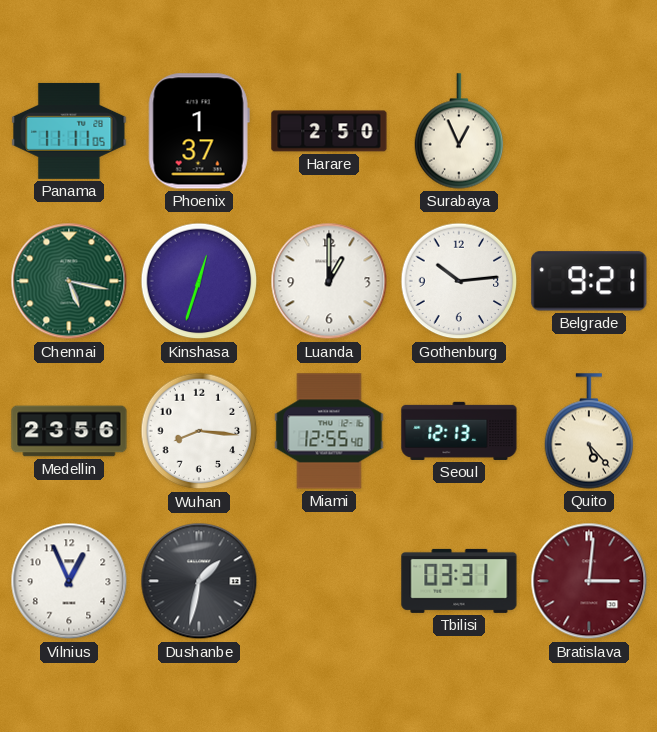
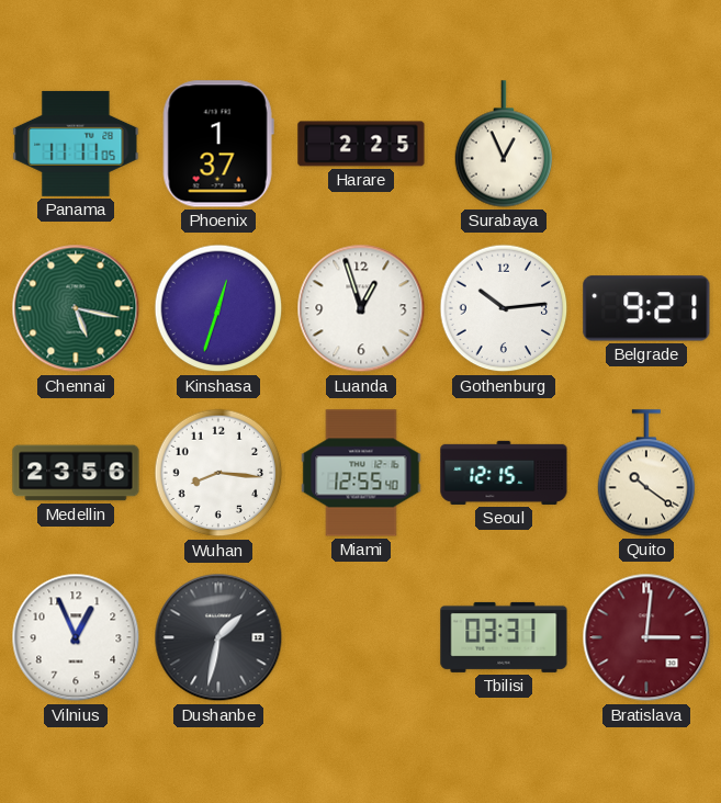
Harare: 2:50 -> 2:25
Luanda: 1:00 -> 12:57
Seoul: 12:13 -> 12:15
Quito: 5:23 -> 10:21
